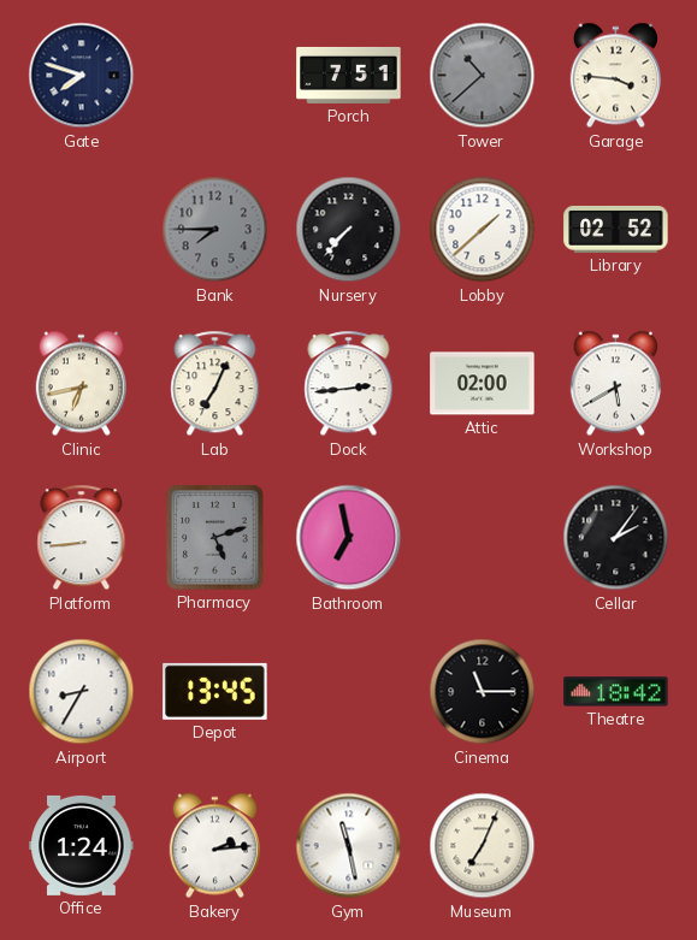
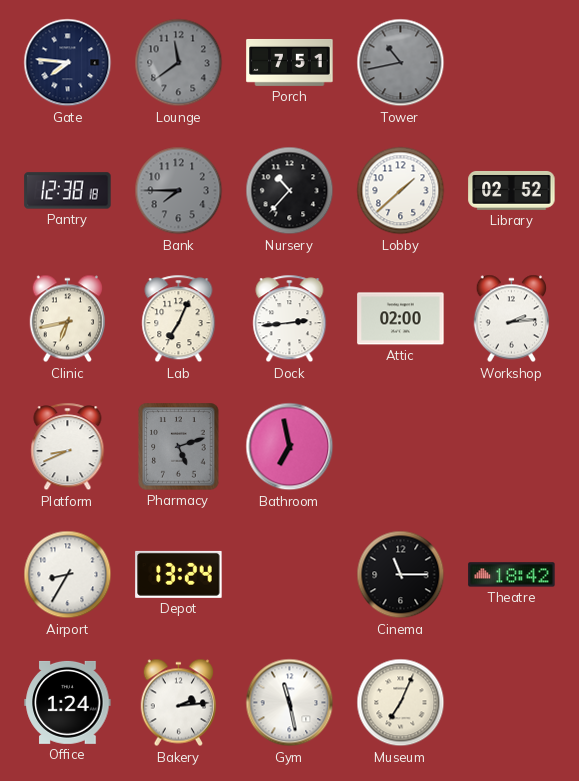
Gate: 7:48 -> 7:46
Lounge: none -> 11:39
Tower: 10:38 -> 10:43
Garage: 3:46 -> none
Pantry: none -> 12:38
Nursery: 7:37 -> 10:37
Workshop: 5:40 -> 2:14
Platform: 8:44 -> 8:41
Cellar: 2:06 -> none
Depot: 13:45 -> 13:24
